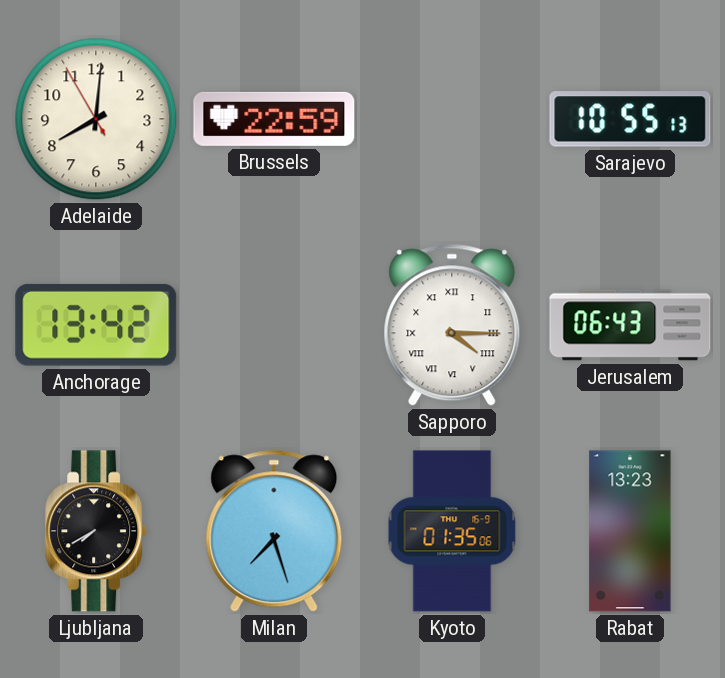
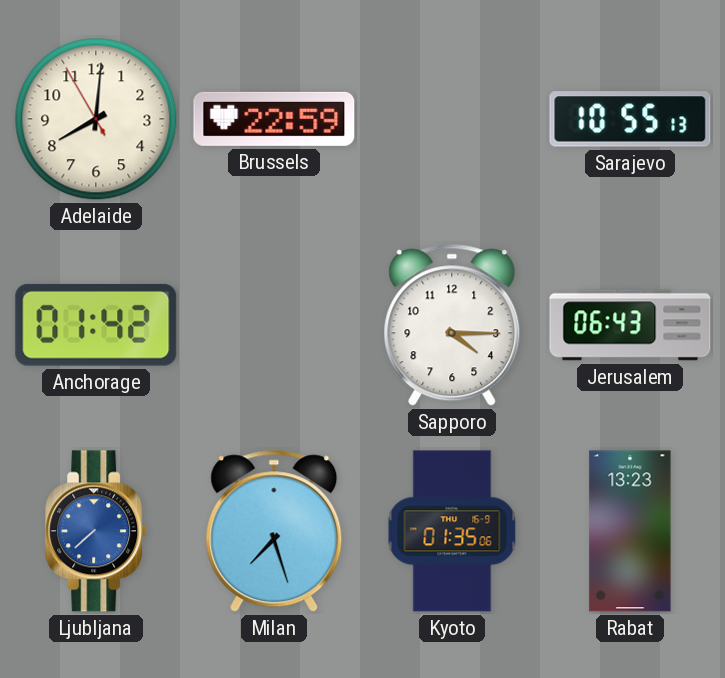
Anchorage: 13:42 -> 01:42
Sapporo numerals: Roman -> Arabic
Ljubljana: 7:40 -> 7:38
Ljubljana dial: black -> blue
